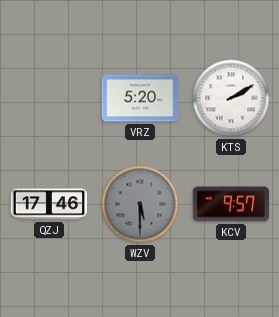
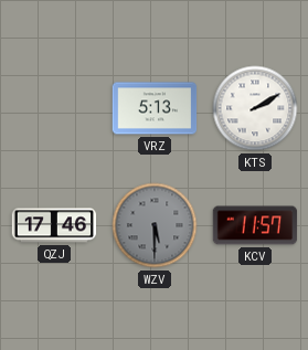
VRZ: 5:20 -> 5:13
KCV: 9:57 -> 11:57
